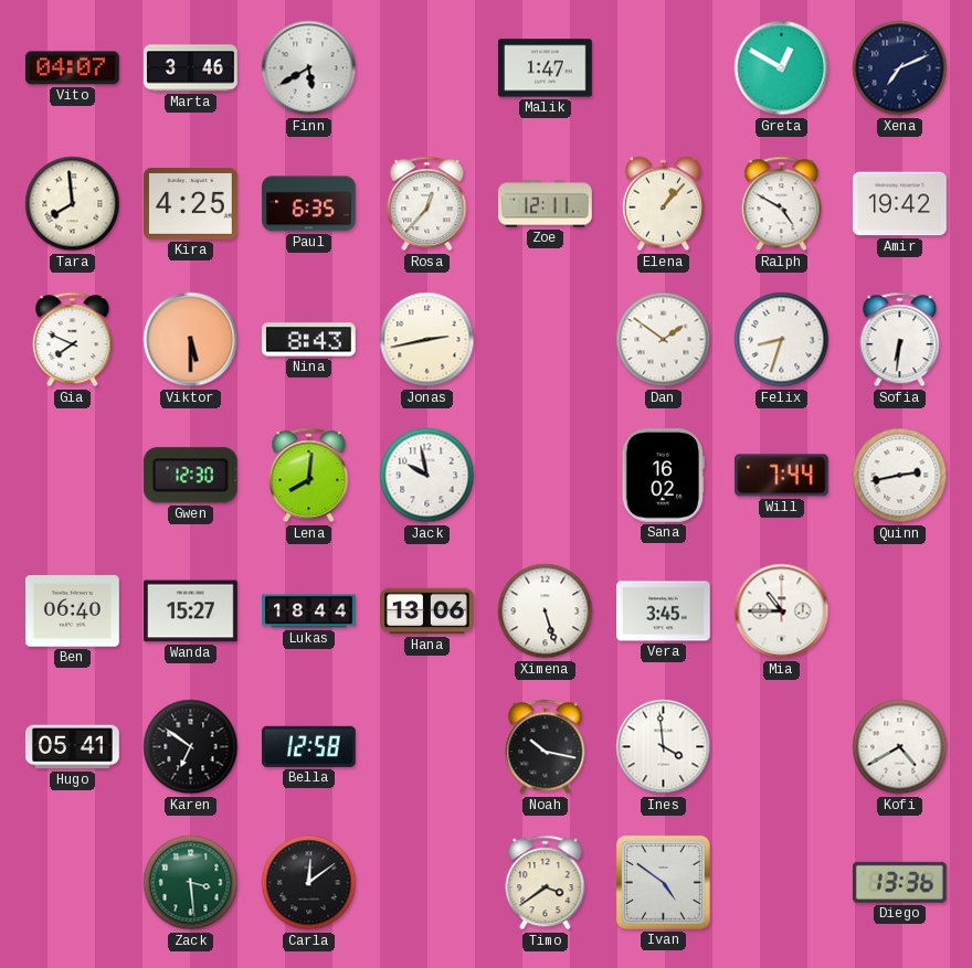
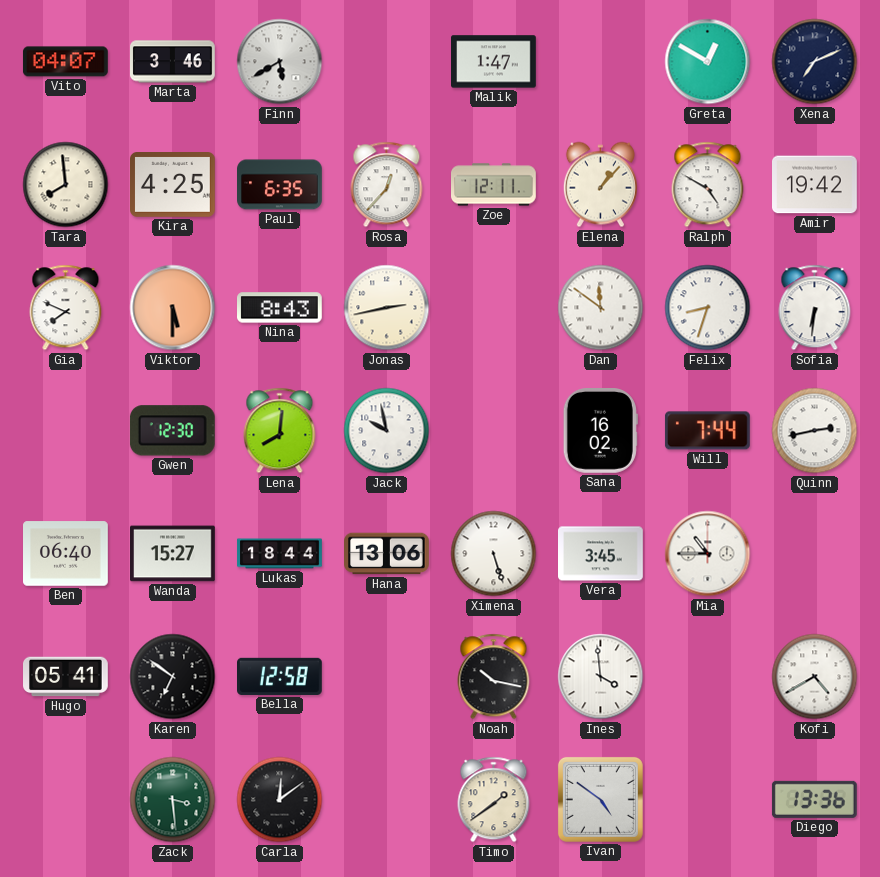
Dan: 1:51 -> 11:51
Timo: 3:39 -> 1:39
